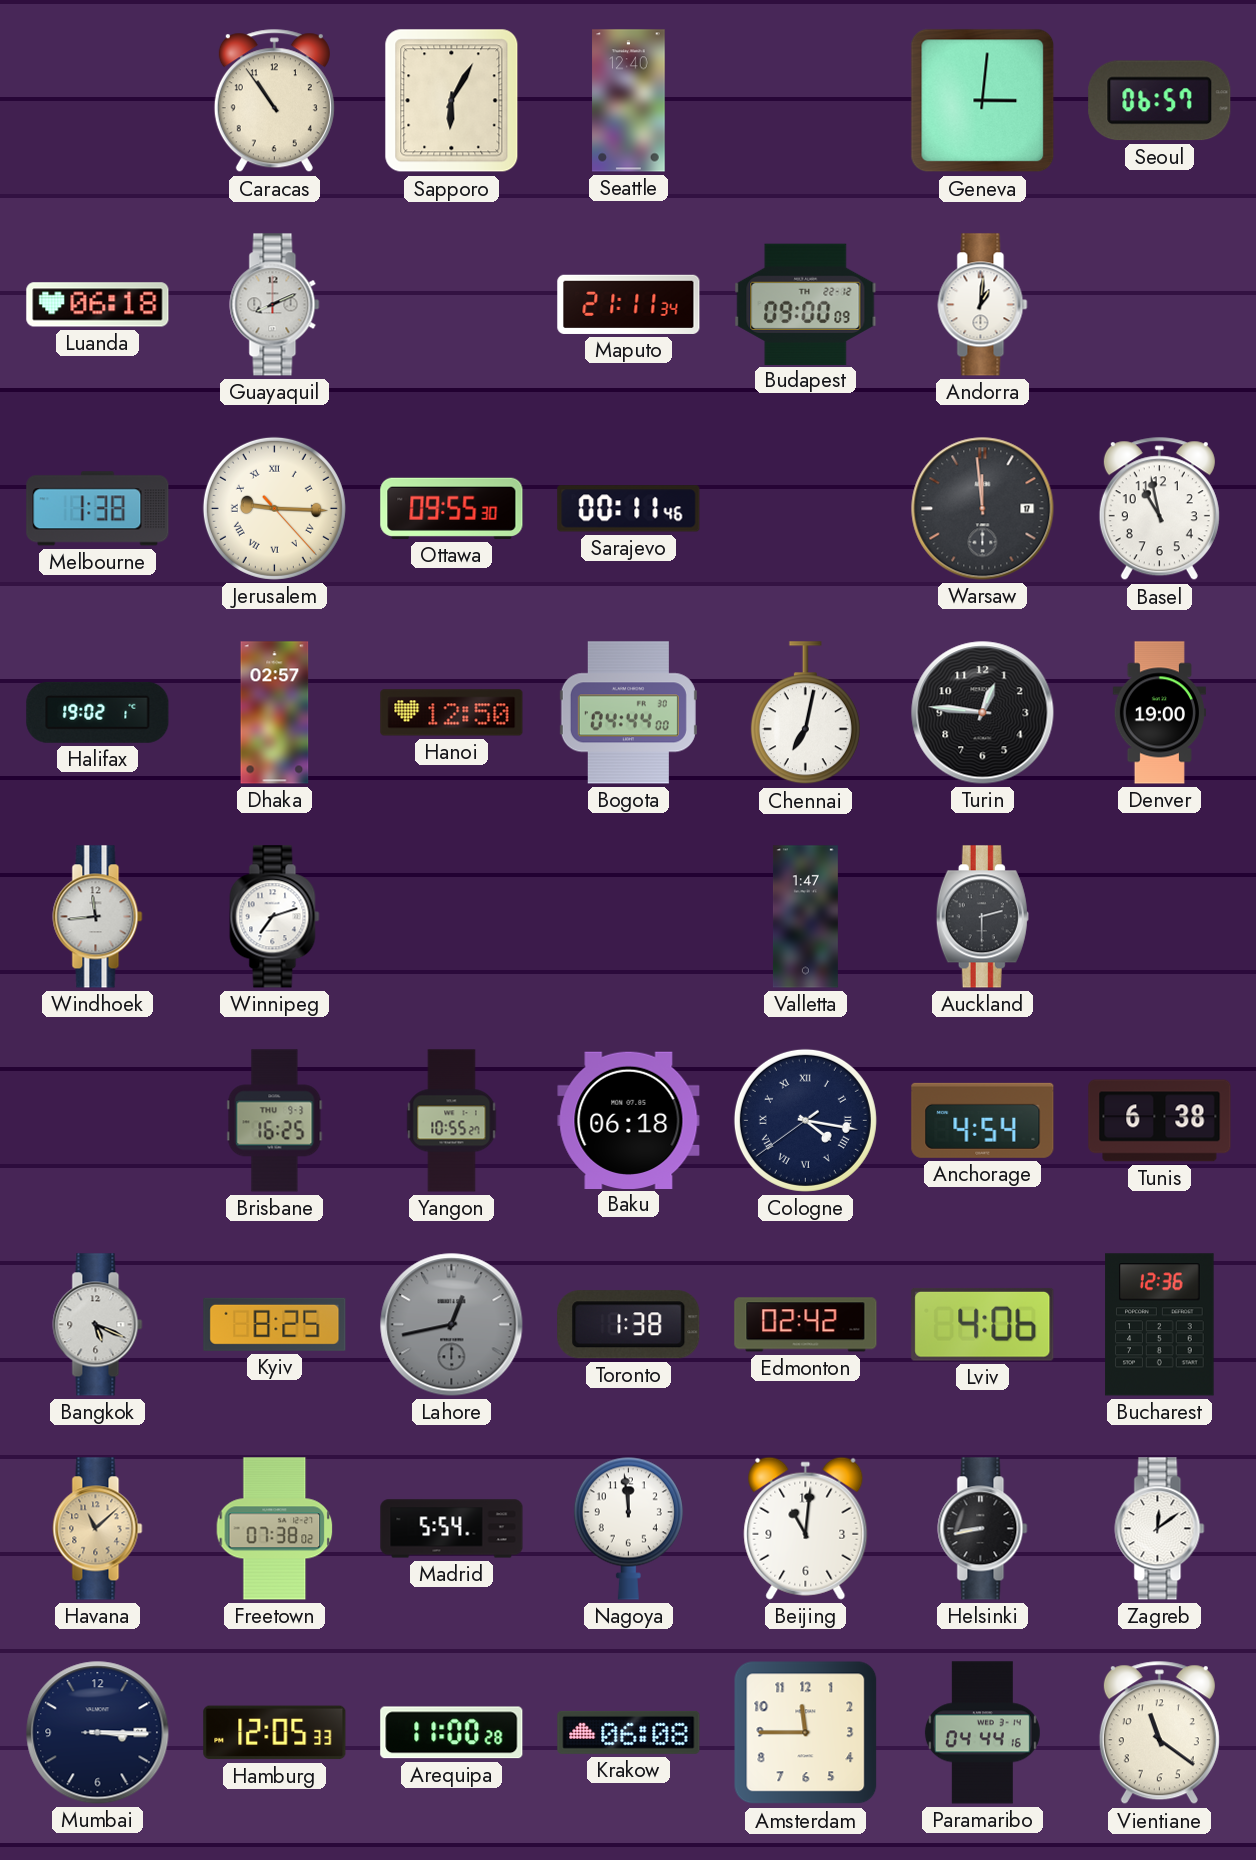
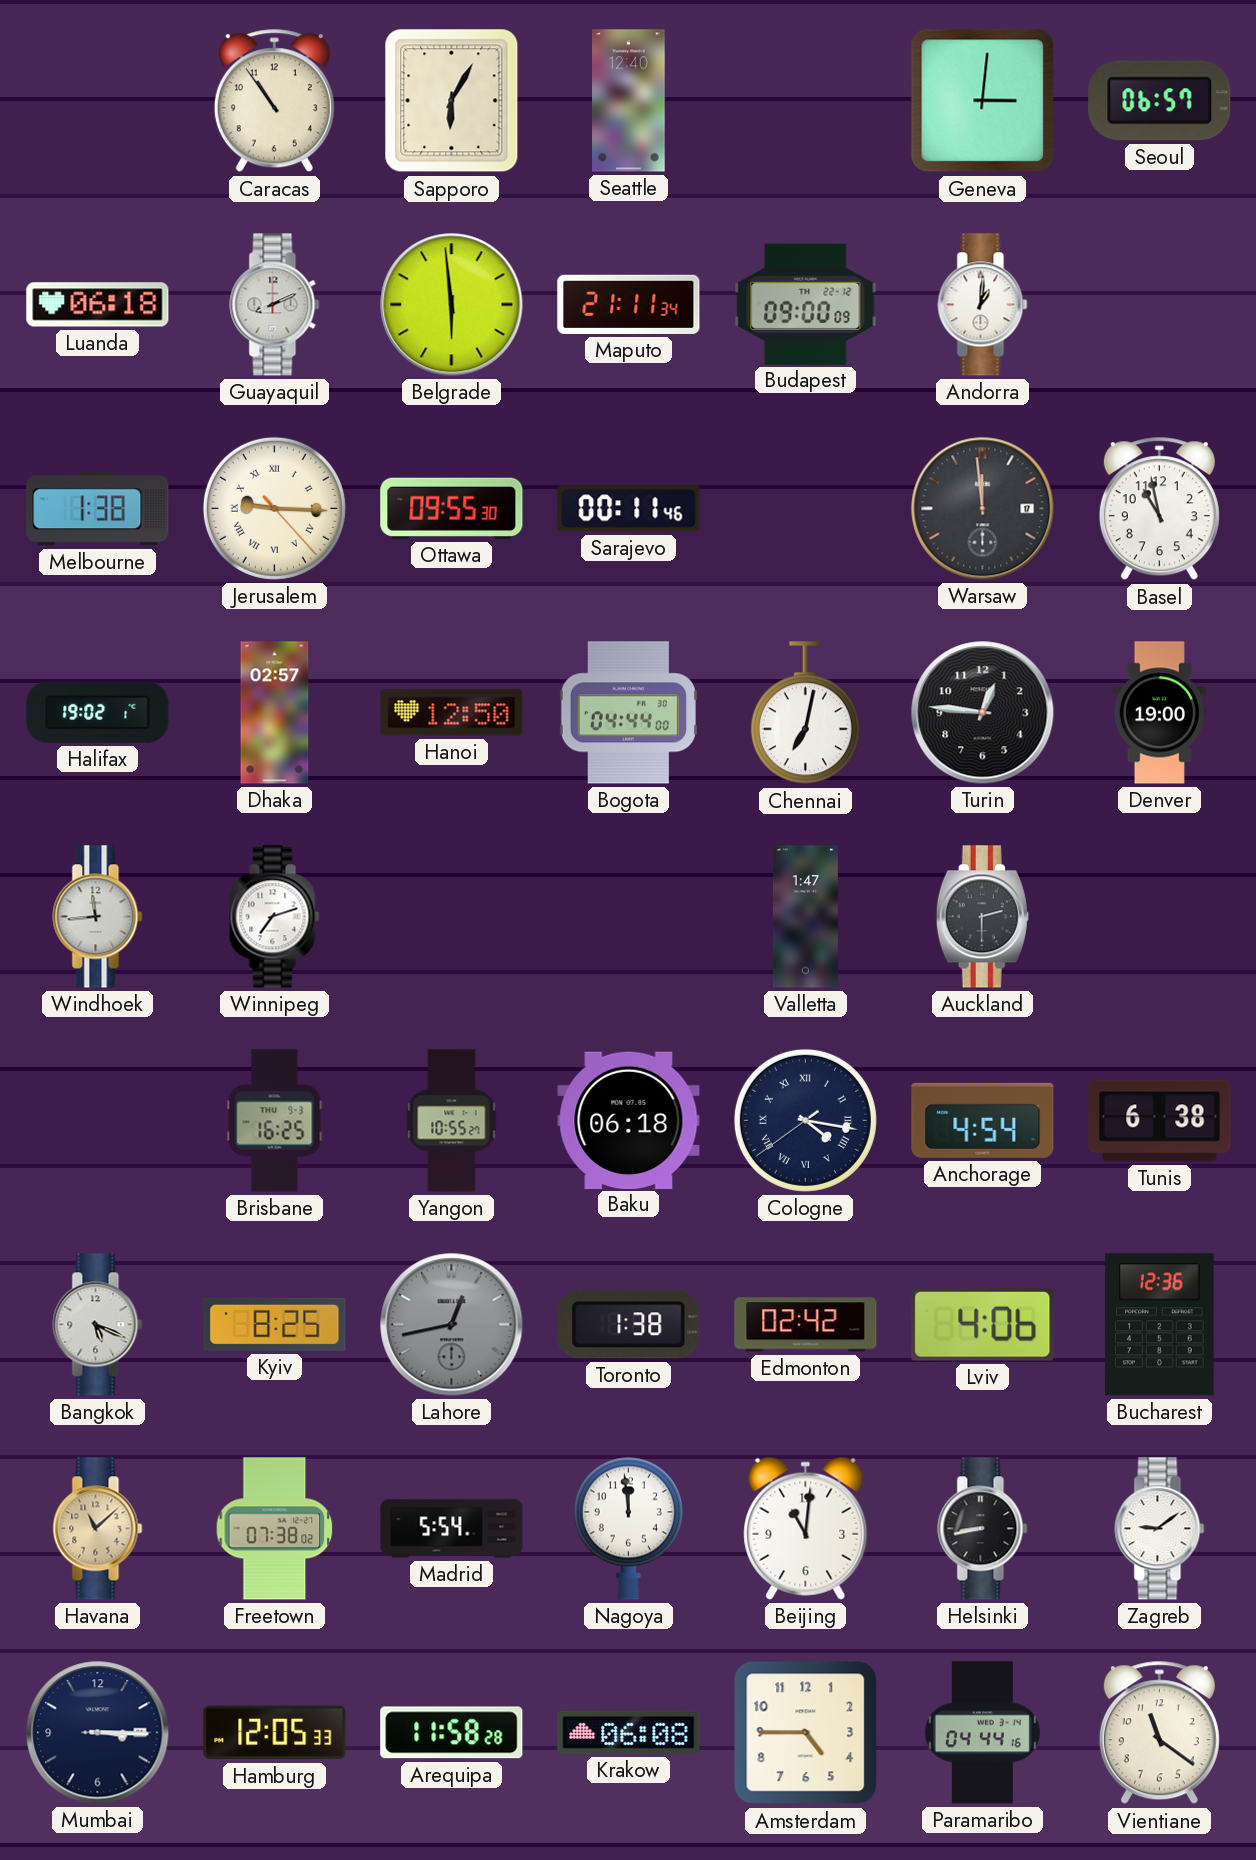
Belgrade: none -> 5:59
Zagreb: 12:09 -> 9:09
Arequipa: 11:00 -> 11:58
Amsterdam: 11:45 -> 4:45
